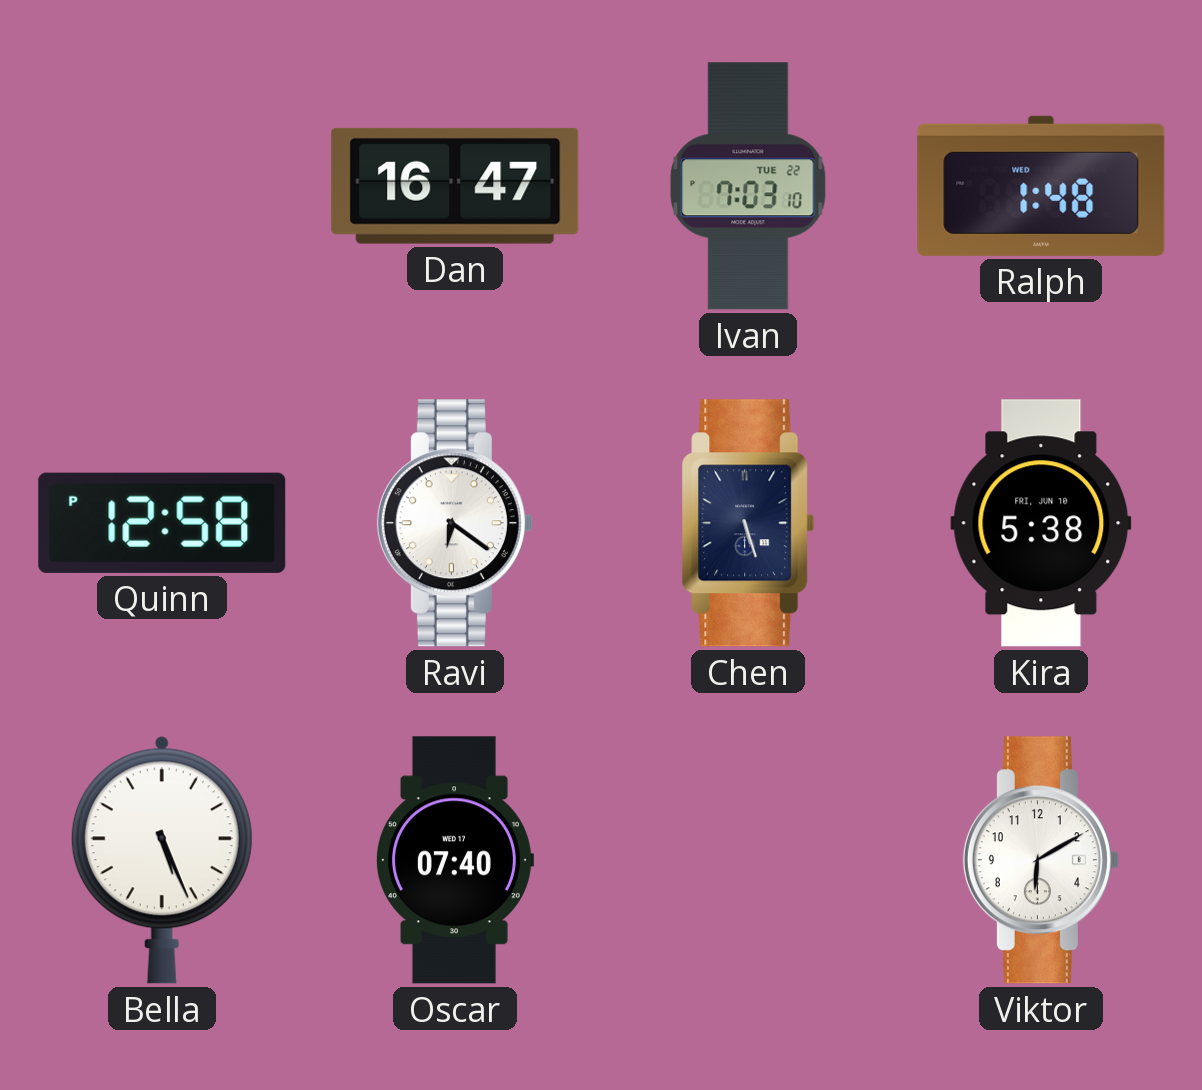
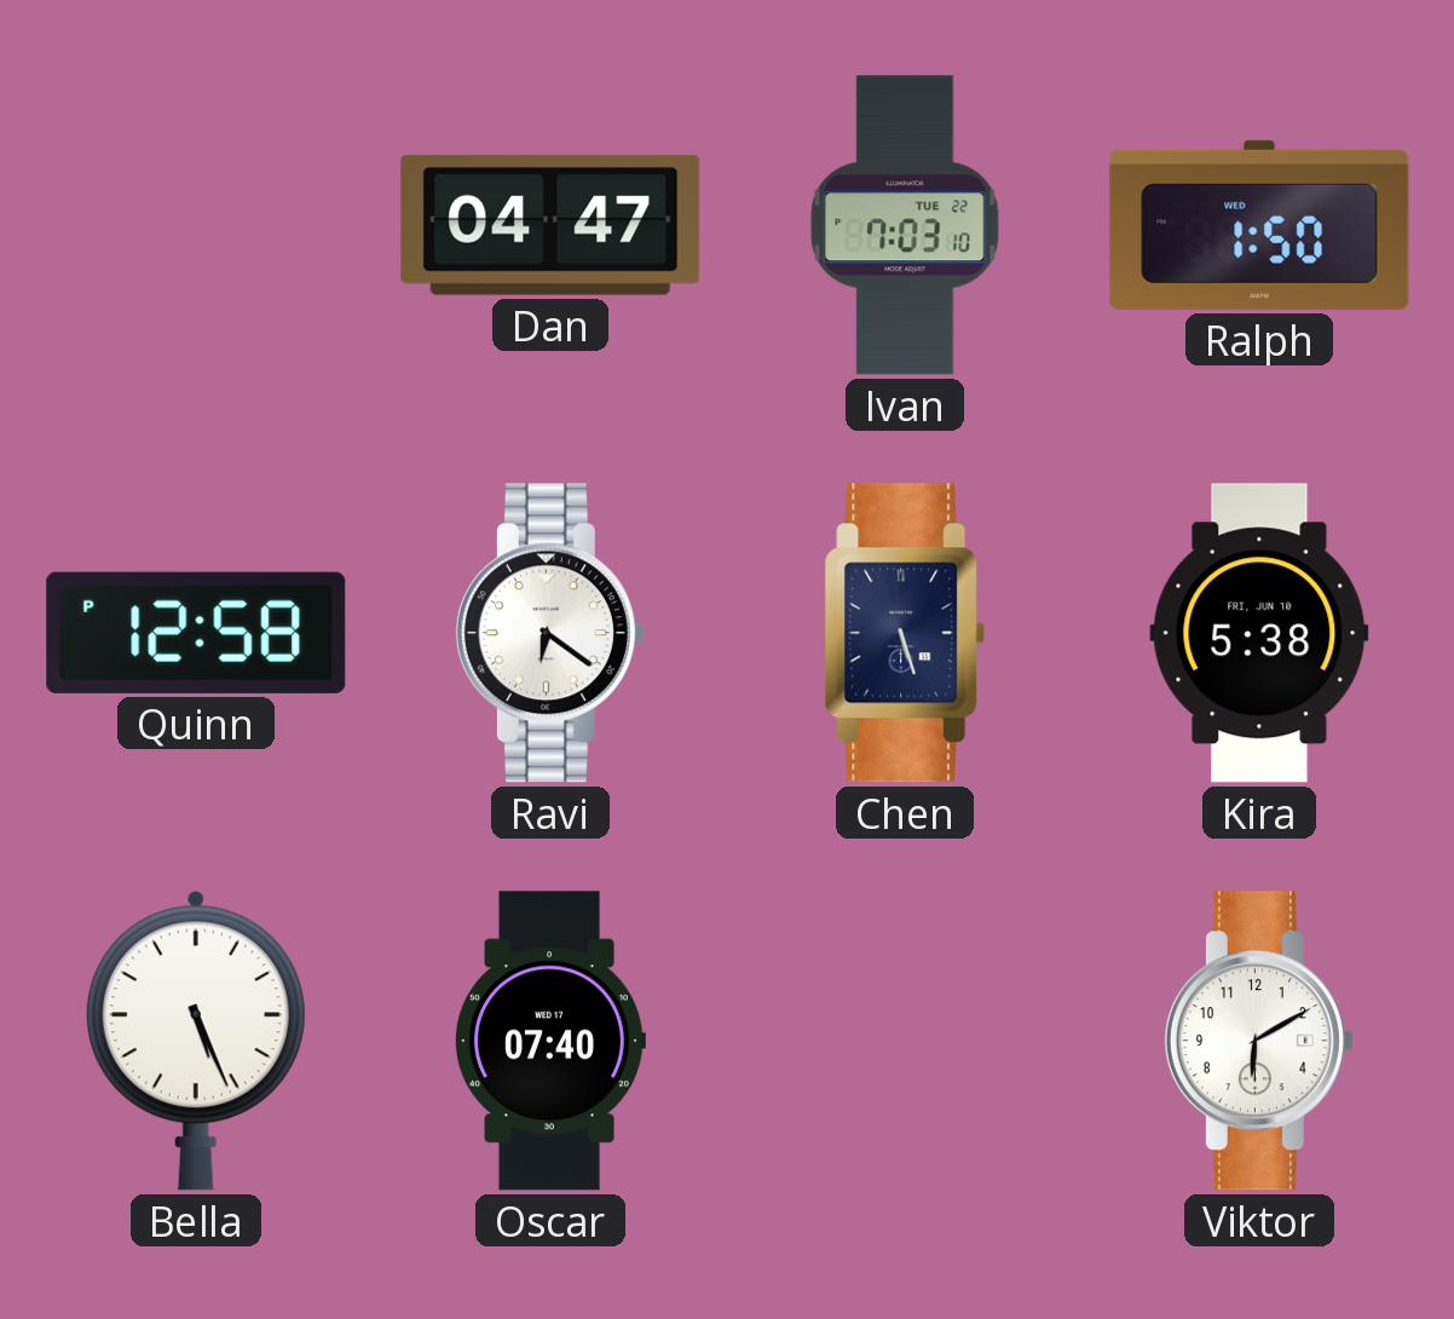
Dan: 16:47 -> 04:47
Ralph: 1:48 -> 1:50
